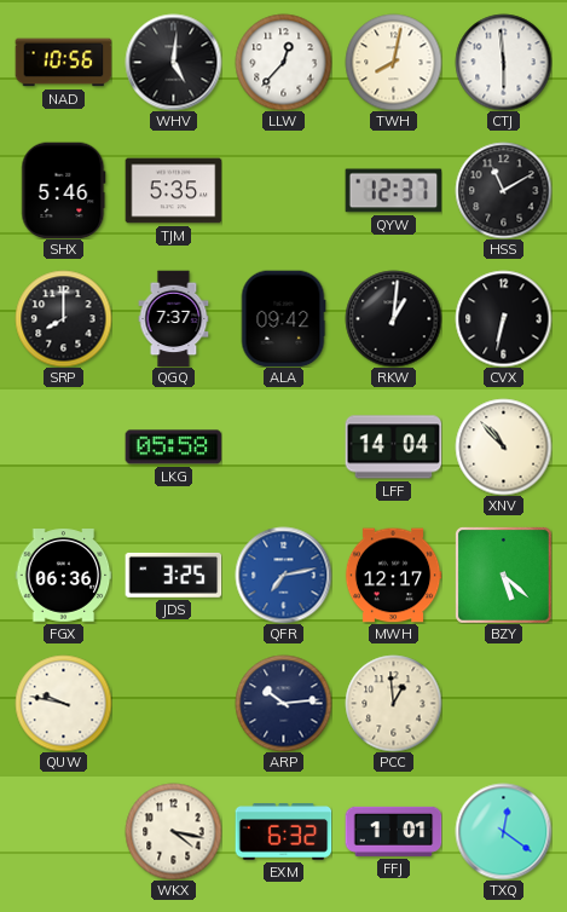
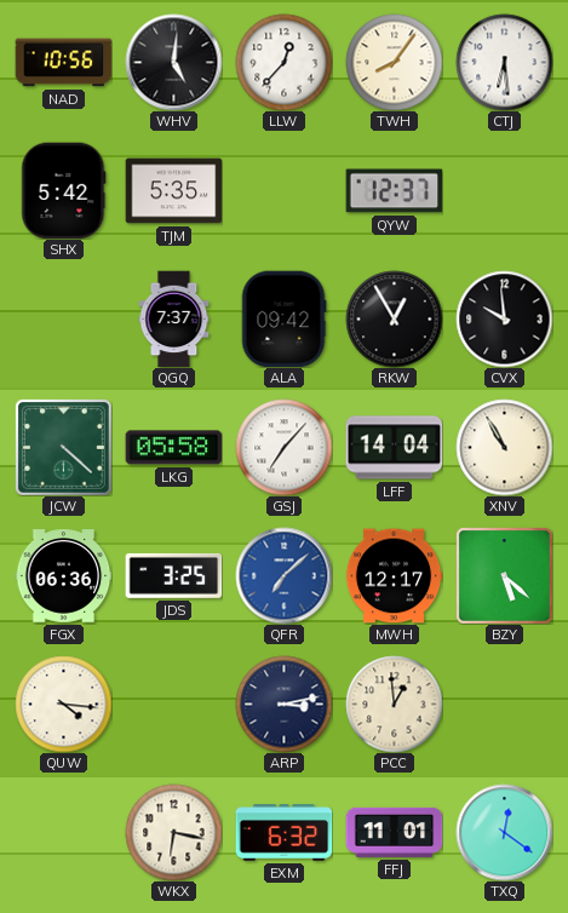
TWH: 8:02 -> 8:06
CTJ: 5:59 -> 6:29
SHX: 5:46 -> 5:42
HSS: 11:10 -> none
SRP: 8:00 -> none
RKW: 1:01 -> 12:55
CVX: 6:32 -> 9:59
JCW: none -> 4:22
GSJ: none -> 7:07
XNV: 10:53 -> 10:55
QFR: 7:13 -> 7:08
QUW: 9:47 -> 4:16
ARP: 10:14 -> 3:13
WKX: 4:17 -> 6:17
FFJ: 1:01 -> 11:01
